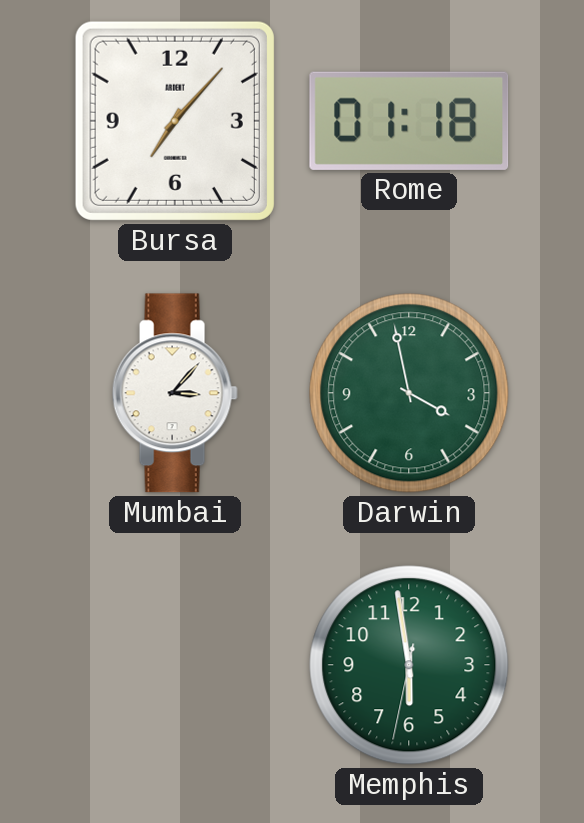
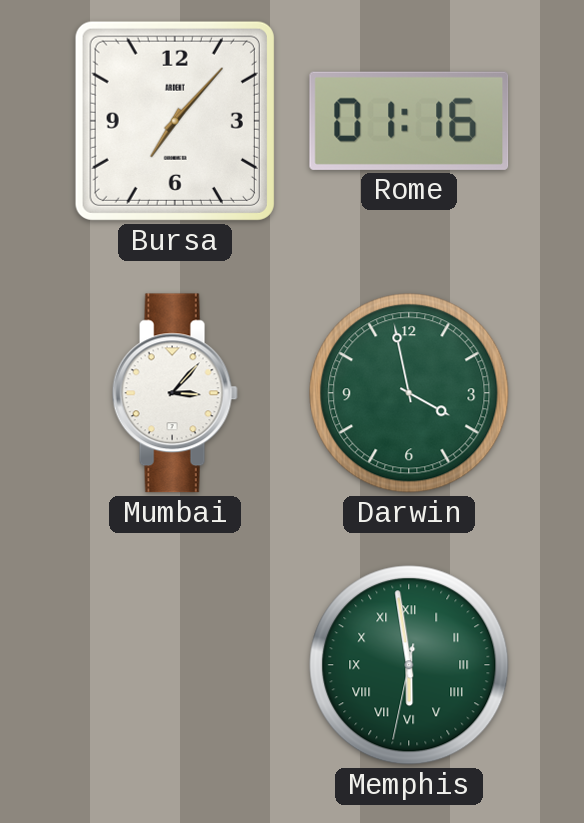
Rome: 01:18 -> 01:16
Memphis numerals: Arabic -> Roman
